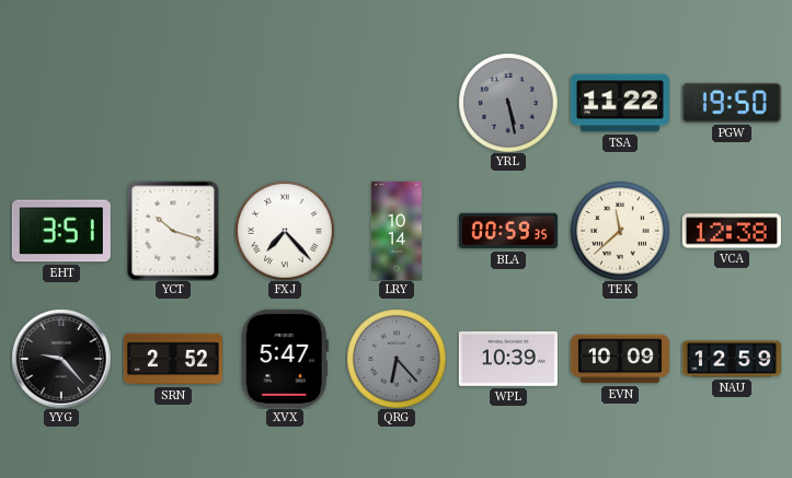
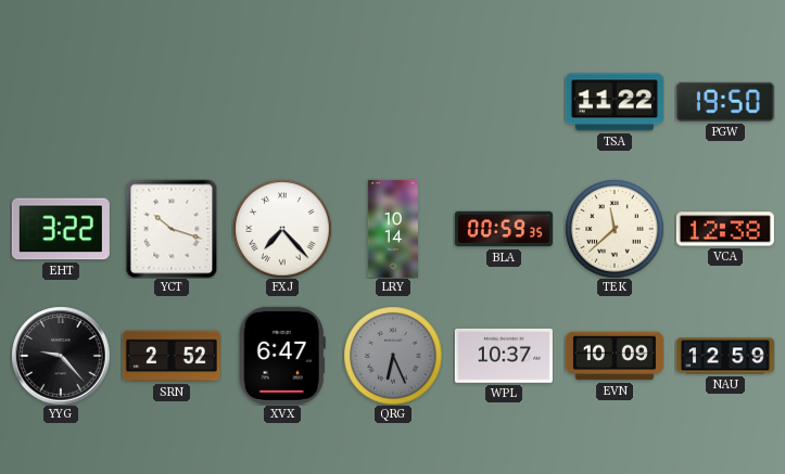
YRL: 5:28 -> none
EHT: 3:51 -> 3:22
XVX: 5:47 -> 6:47
QRG: 6:23 -> 6:26
WPL: 10:39 -> 10:37
